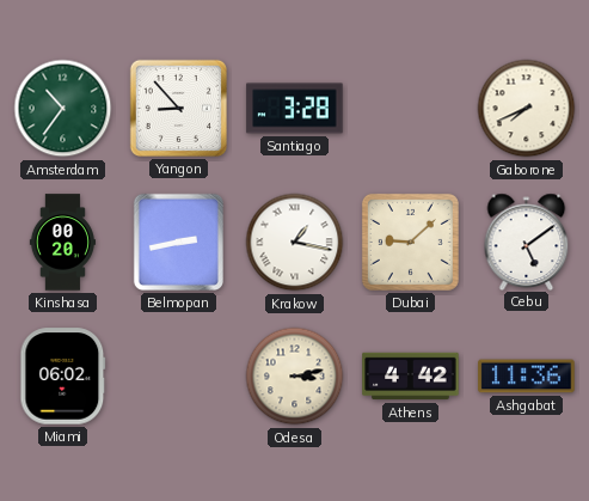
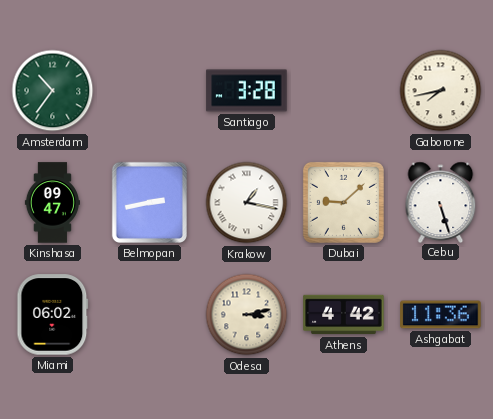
Yangon: 8:53 -> none
Gaborone: 7:41 -> 7:43
Kinshasa: 00:20 -> 09:47
Cebu: 5:09 -> 5:27
